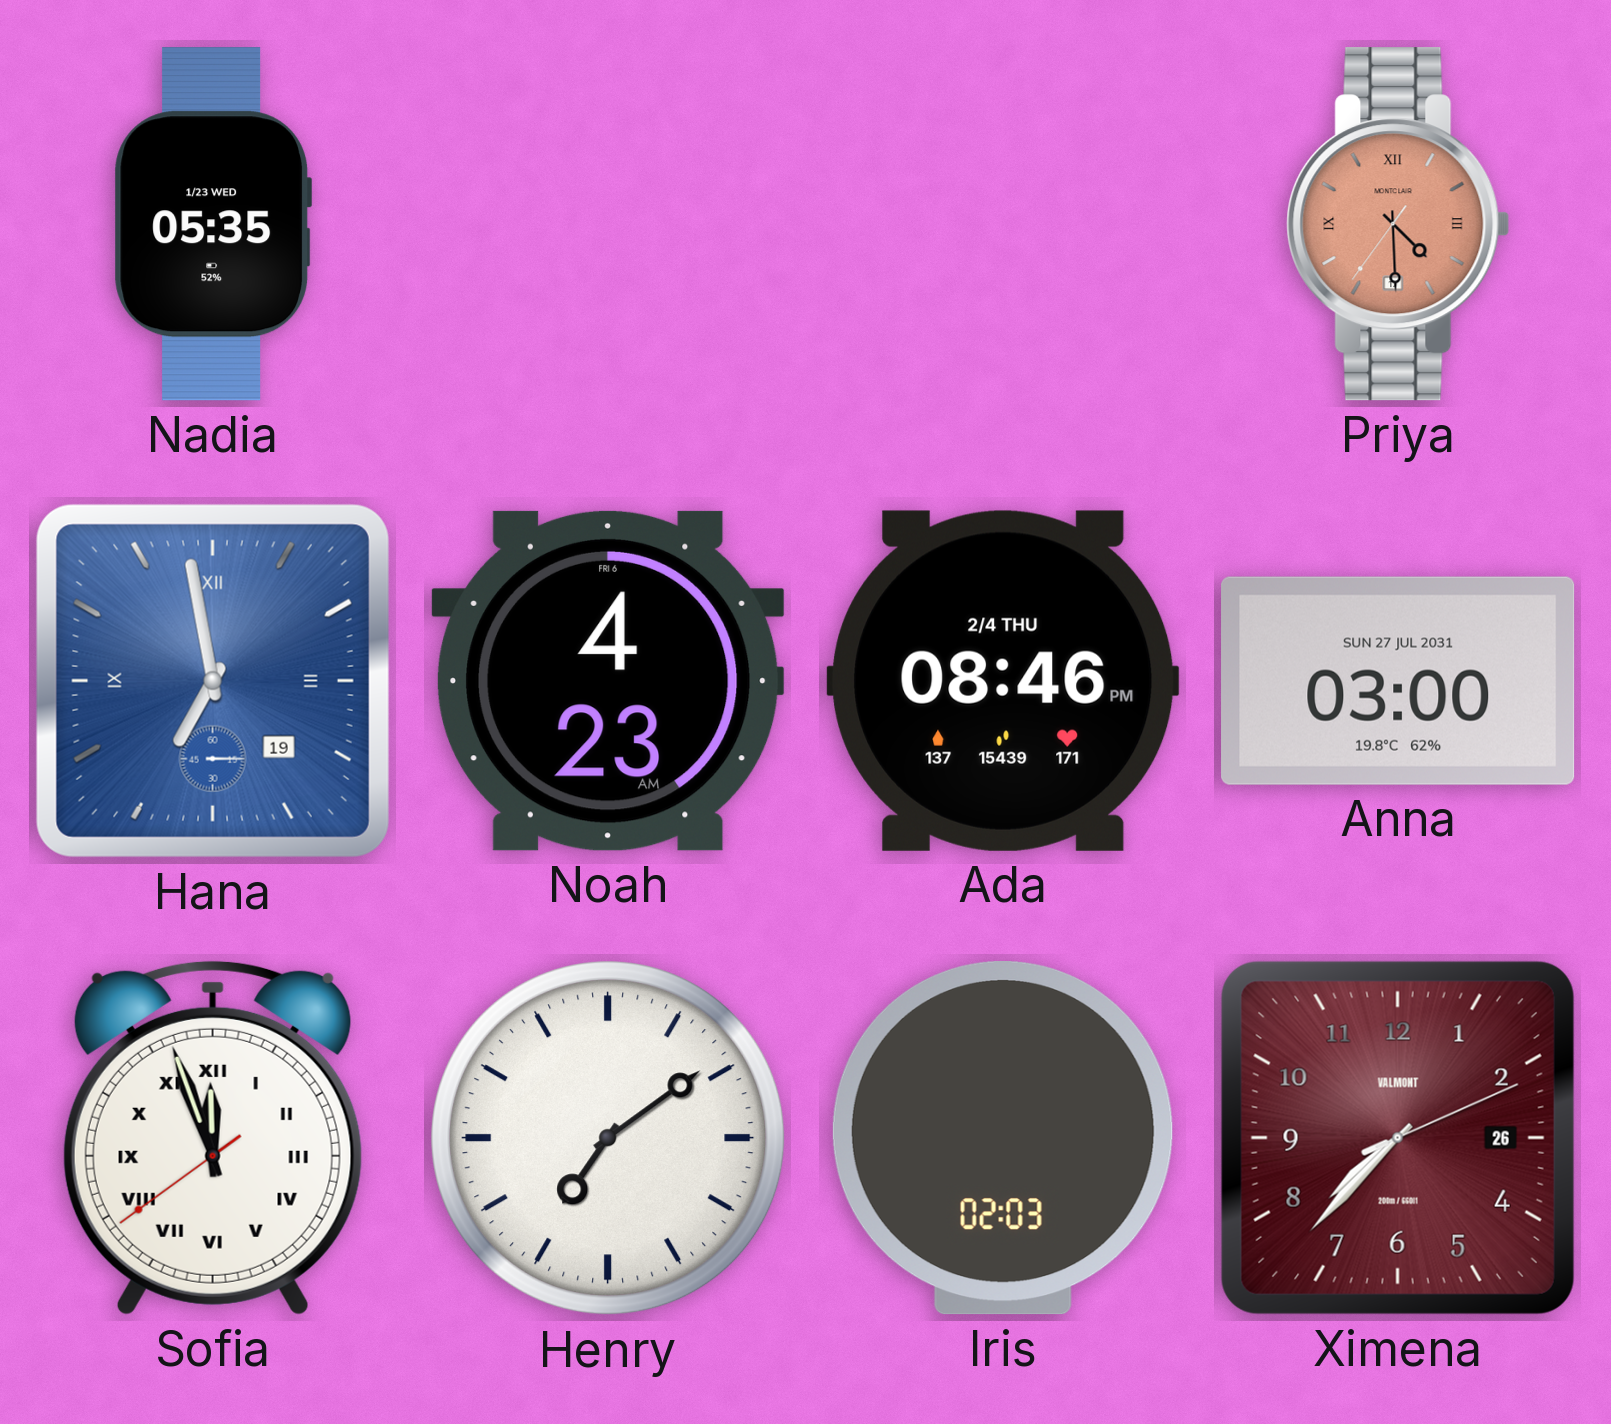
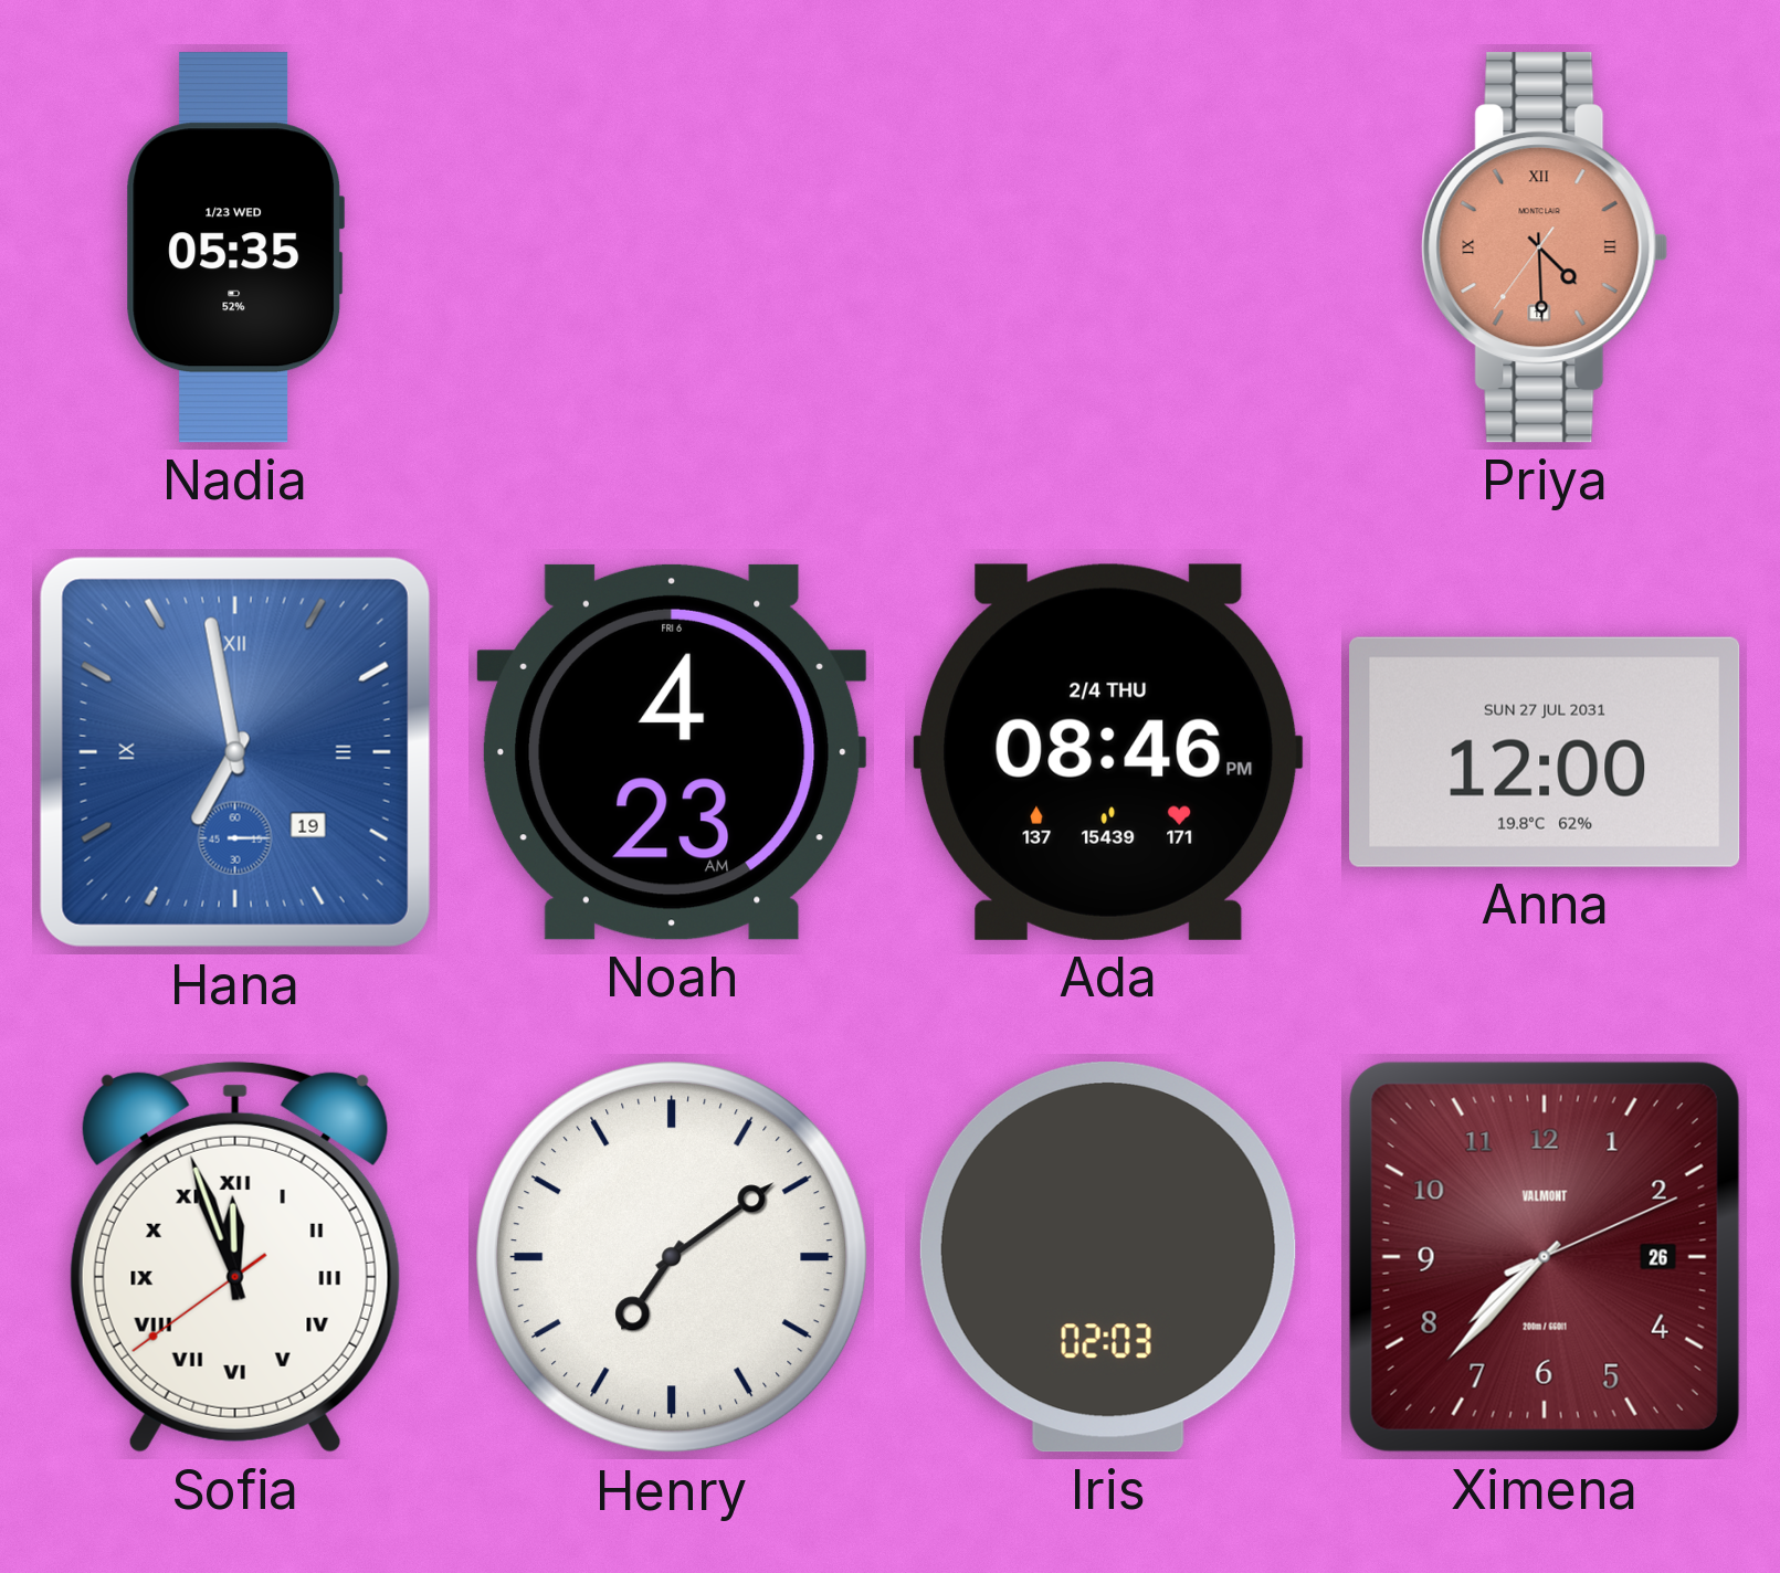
Anna: 03:00 -> 12:00
